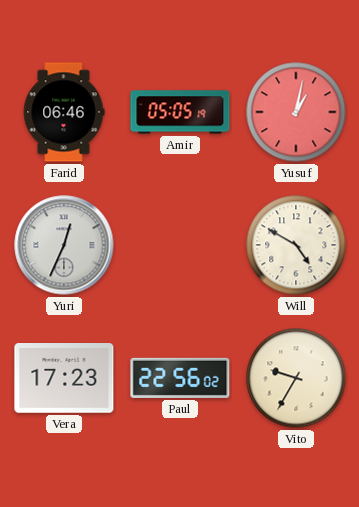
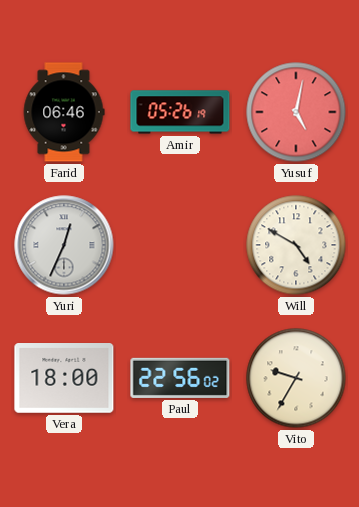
Amir: 05:05 -> 05:26
Yusuf: 1:02 -> 5:02
Vera: 17:23 -> 18:00
